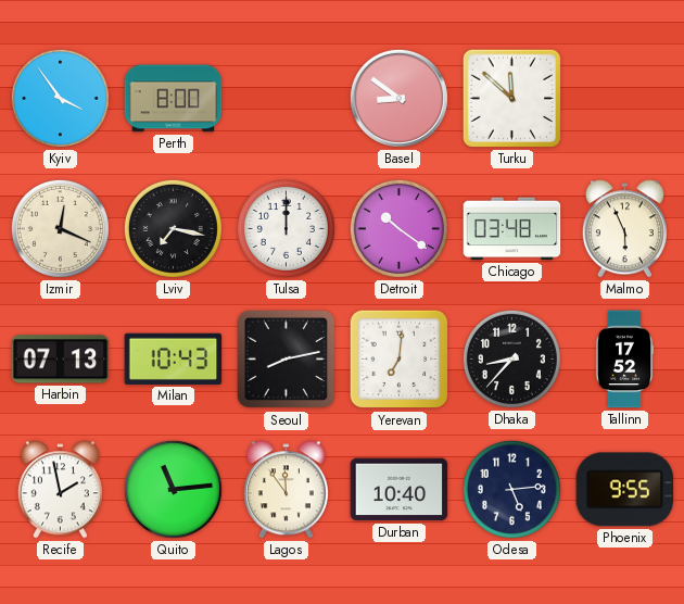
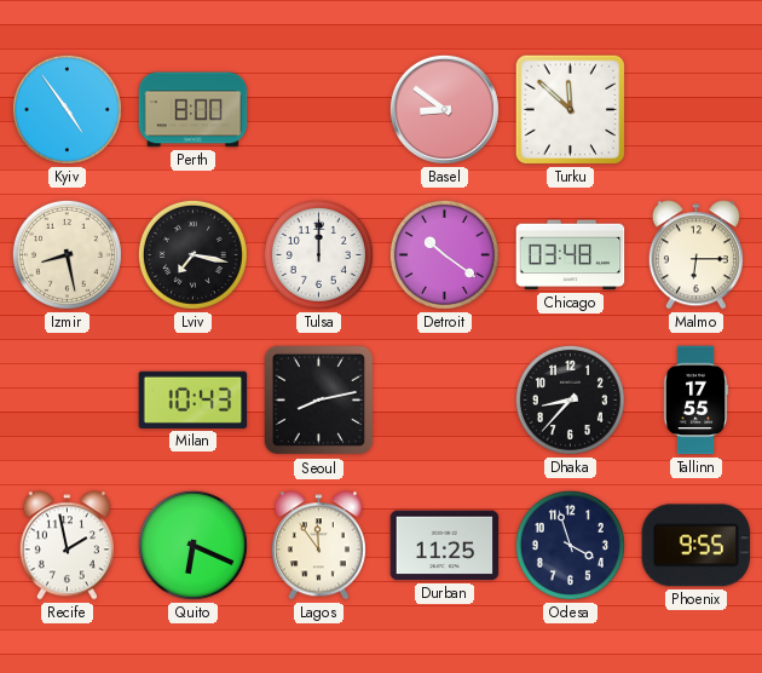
Kyiv: 3:54 -> 4:54
Izmir: 12:19 -> 8:28
Malmo: 5:56 -> 6:15
Harbin: 07:13 -> none
Yerevan: 7:01 -> none
Tallinn: 17:52 -> 17:55
Quito: 11:14 -> 6:19
Durban: 10:40 -> 11:25
Odesa: 5:14 -> 3:57
